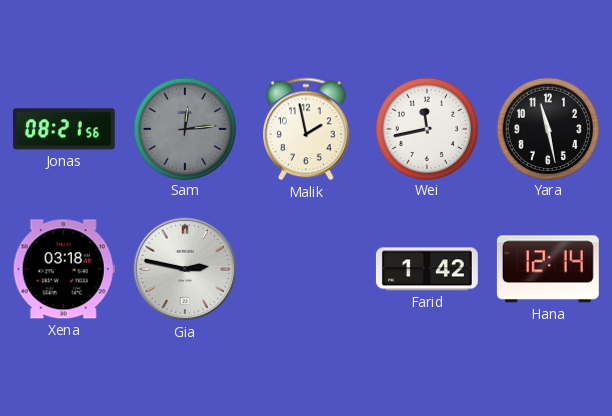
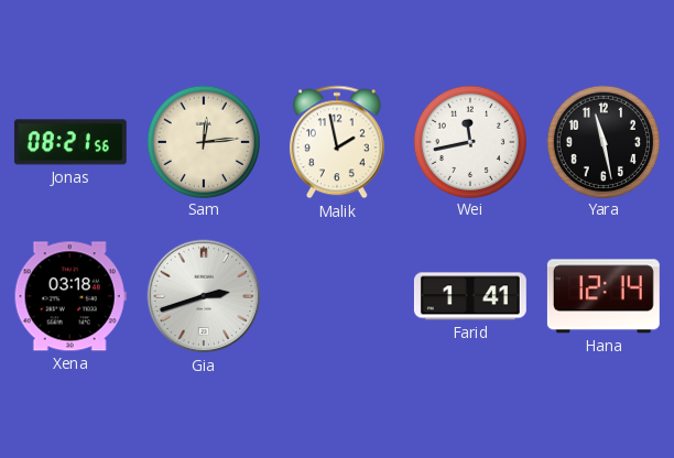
Sam dial: grey -> cream
Gia: 2:47 -> 2:42
Farid: 1:42 -> 1:41
